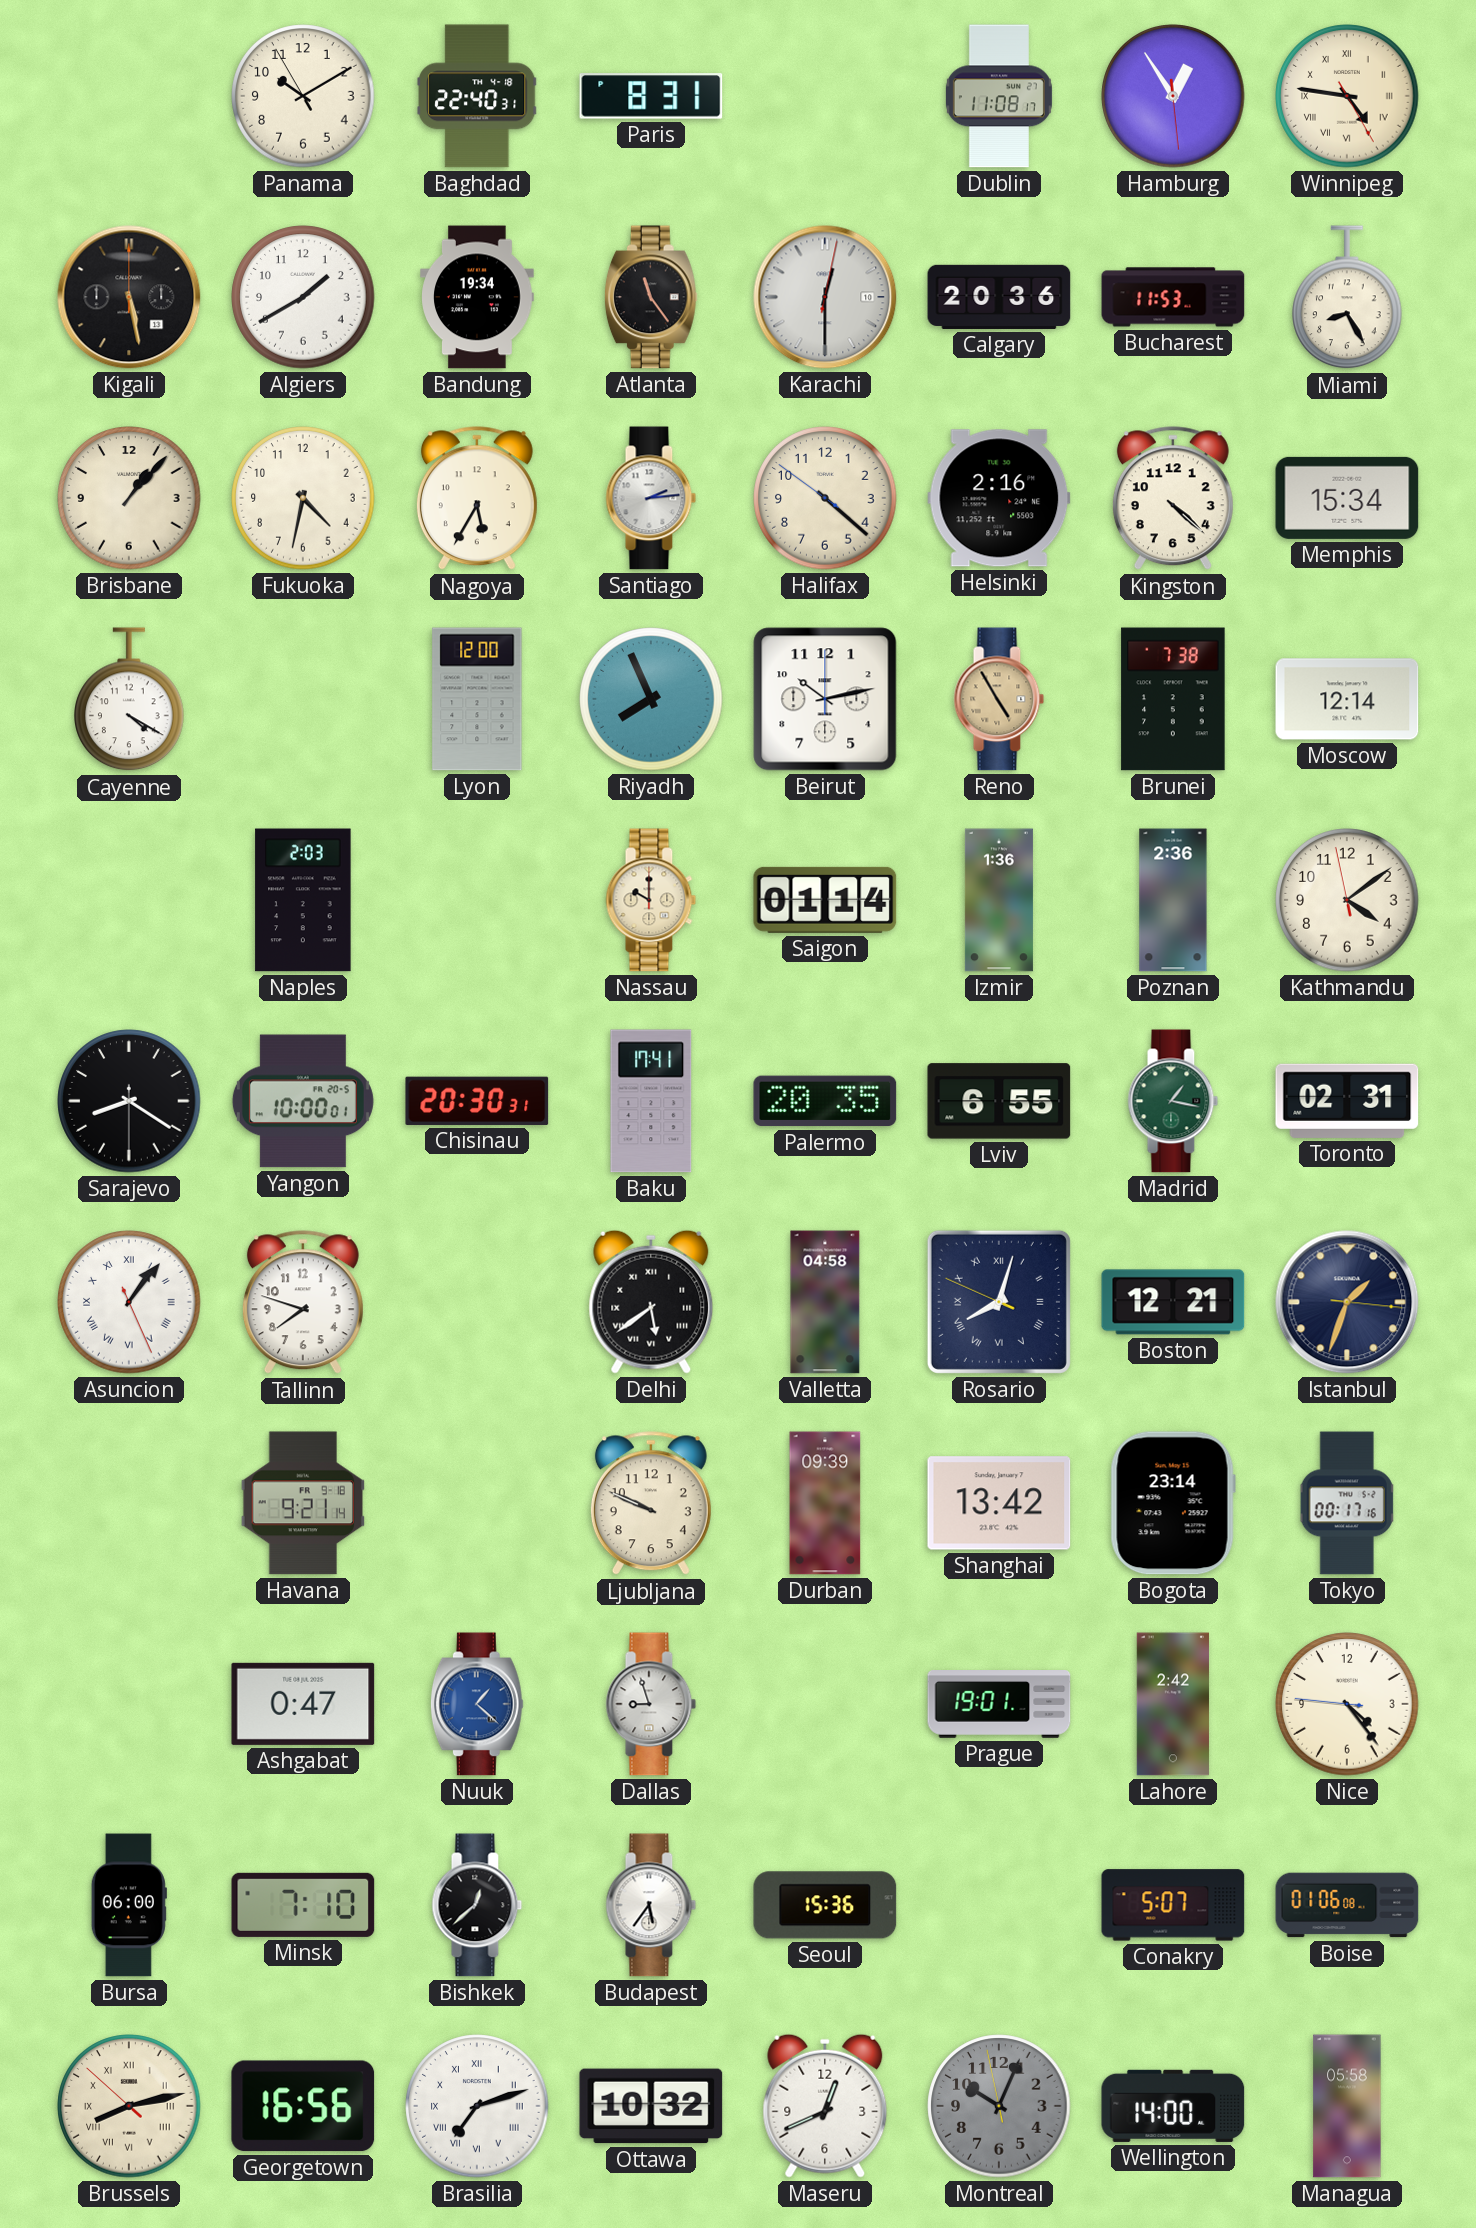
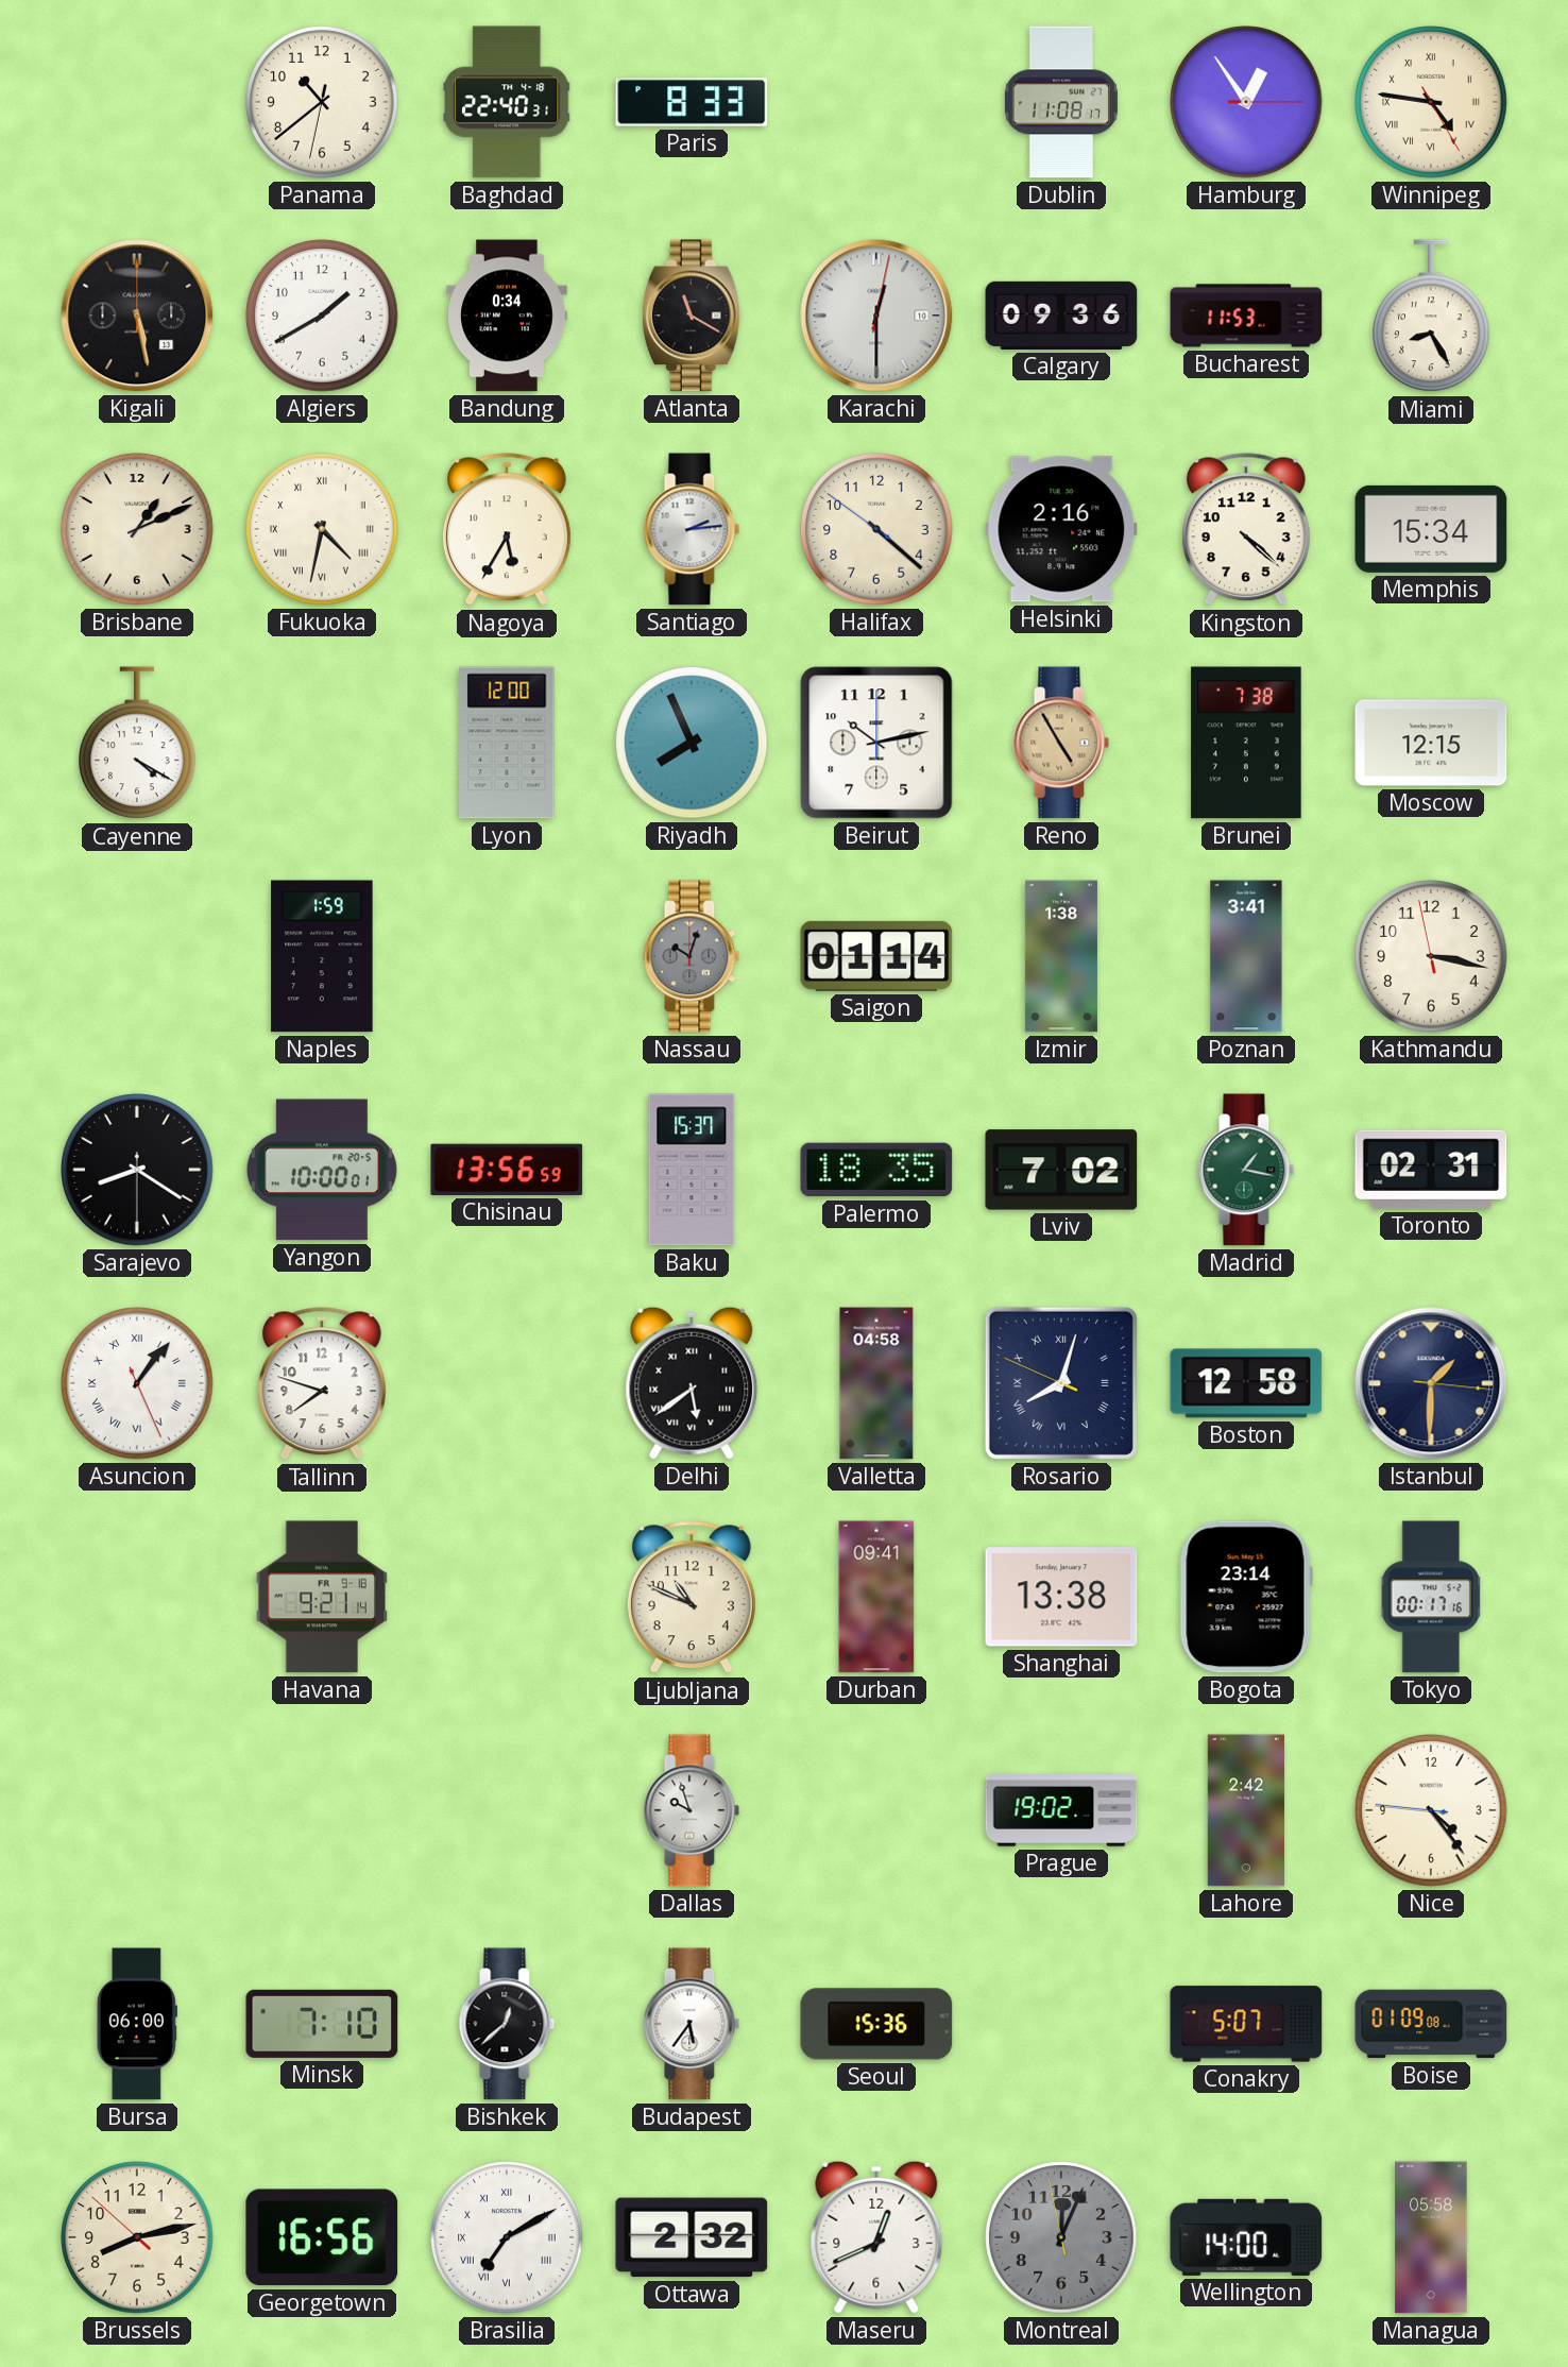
Panama: 10:09 -> 10:38
Paris: 8:31 -> 8:33
Hamburg: 12:54:29 -> 12:54:15
Bandung: 19:34 -> 0:34
Atlanta: 11:24 -> 11:20
Calgary: 20:36 -> 09:36
Brisbane: 1:07 -> 1:11
Fukuoka numerals: Arabic -> Roman
Moscow: 12:14 -> 12:15
Naples: 2:03 -> 1:59
Nassau: 10:00 -> 10:03
Nassau dial: cream -> grey
Izmir: 1:36 -> 1:38
Poznan: 2:36 -> 3:41
Kathmandu: 4:08 -> 3:16
Chisinau: 20:30 -> 13:56
Baku: 17:41 -> 15:37
Palermo: 20:35 -> 18:35
Lviv: 6:55 -> 7:02
Boston: 12:21 -> 12:58
Istanbul: 1:33 -> 1:30
Ljubljana: 9:49 -> 10:49
Durban: 09:39 -> 09:41
Shanghai: 13:42 -> 13:38
Ashgabat: 0:47 -> none
Nuuk: 1:22 -> none
Dallas: 8:57 -> 9:57
Prague: 19:01 -> 19:02
Boise: 01:06 -> 01:09
Brussels numerals: Roman -> Arabic
Brasilia: 7:12 -> 7:10
Ottawa: 10:32 -> 2:32
Montreal: 10:03 -> 12:03
